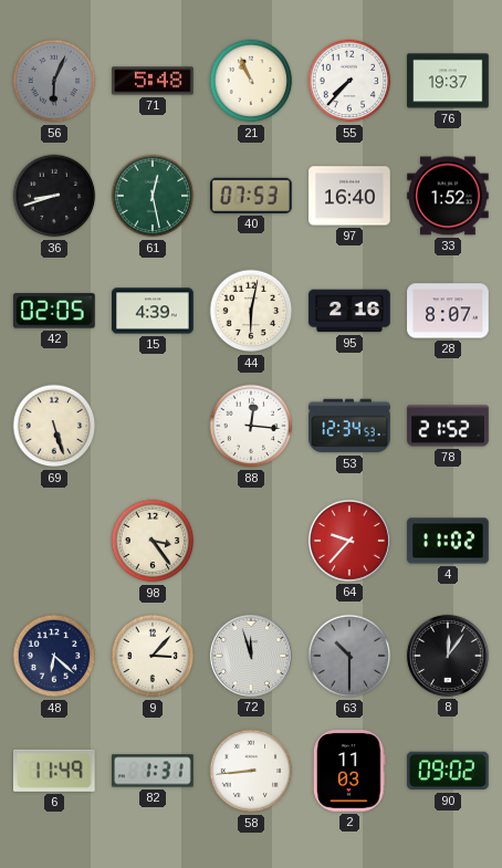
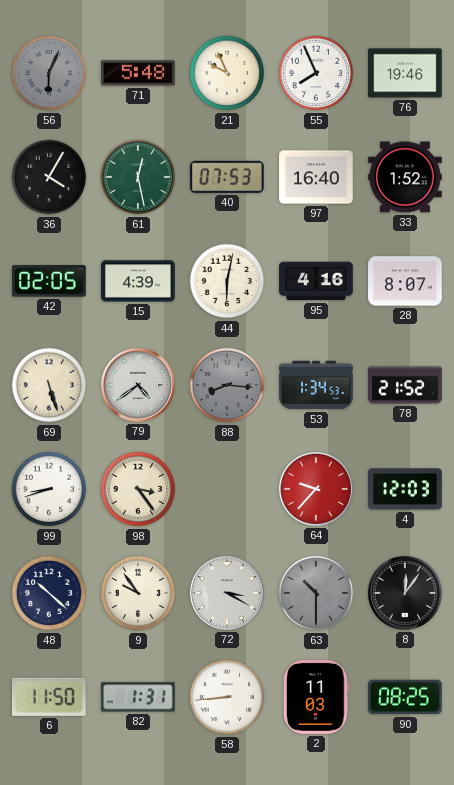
21: 10:56 -> 9:56
55: 7:37 -> 7:56
76: 19:37 -> 19:46
36: 8:42 -> 4:05
95: 2:16 -> 4:16
79: none -> 4:39
88: 12:16 -> 8:16
88 dial: white -> grey
53: 12:34 -> 1:34
99: none -> 8:42
4: 11:02 -> 12:03
48: 6:22 -> 10:22
9: 3:07 -> 9:54
72: 11:57 -> 3:20
6: 11:49 -> 11:50
90: 09:02 -> 08:25
